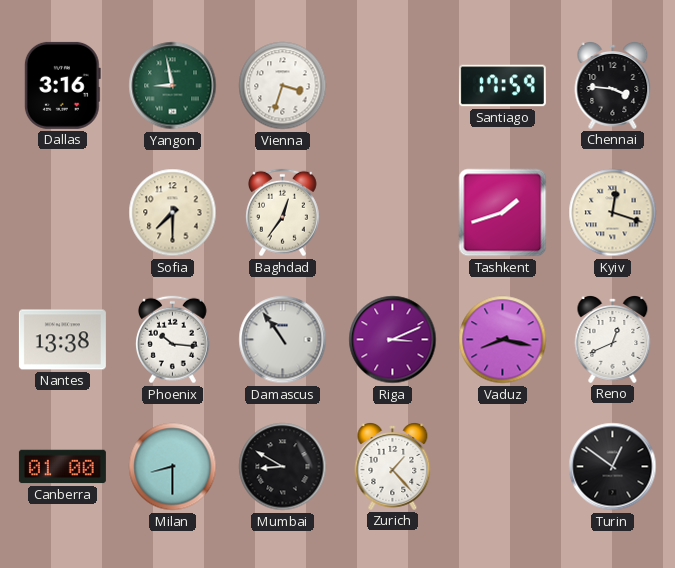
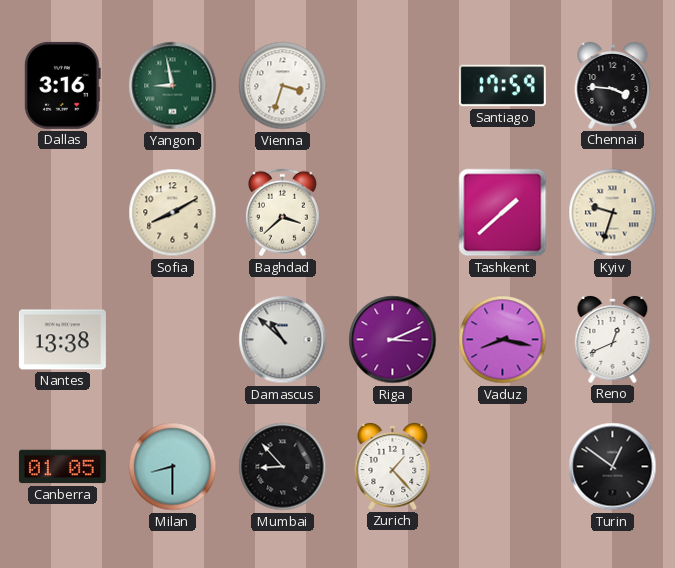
Sofia: 7:30 -> 8:10
Baghdad: 12:36 -> 3:38
Tashkent: 1:42 -> 1:38
Kyiv: 12:18 -> 9:33
Phoenix: 10:16 -> none
Damascus: 10:54 -> 10:52
Canberra: 01:00 -> 01:05
Mumbai: 8:50 -> 8:53
